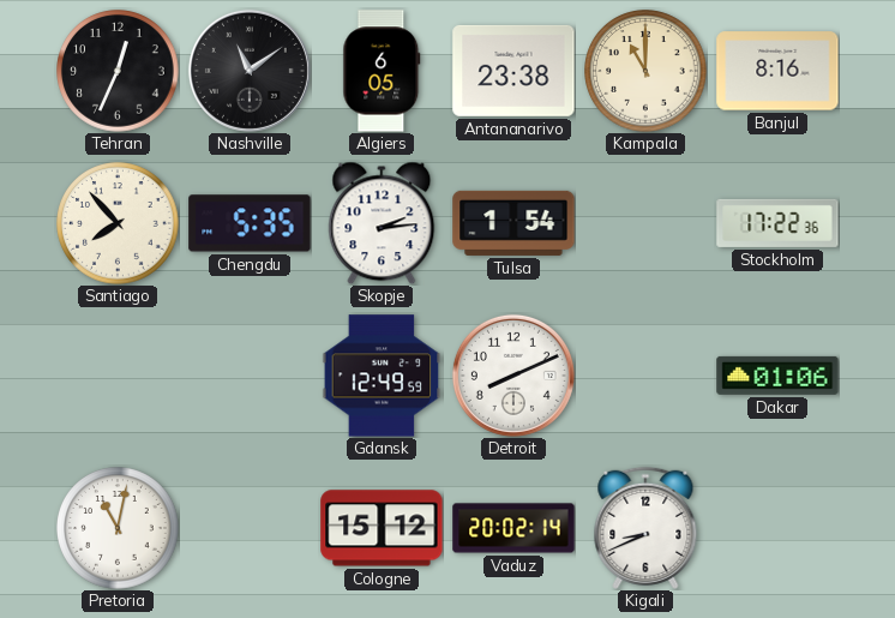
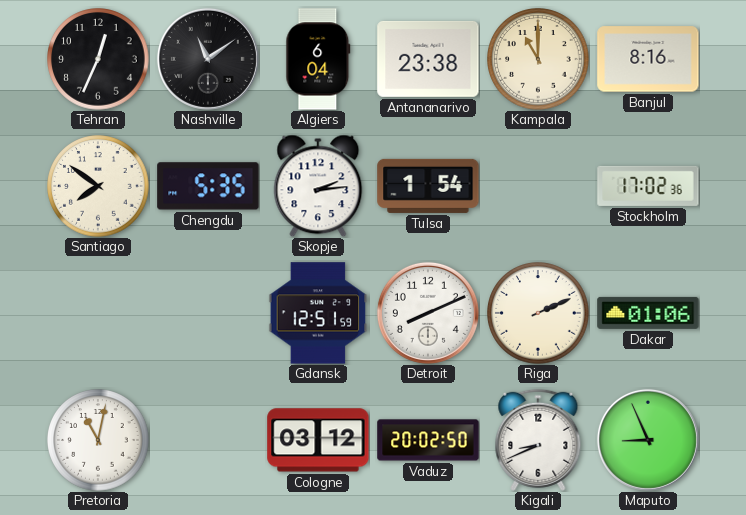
Algiers: 6:05 -> 6:04
Santiago: 7:53 -> 7:51
Stockholm: 17:22 -> 17:02
Gdansk: 12:49 -> 12:51
Riga: none -> 2:11
Cologne: 15:12 -> 03:12
Vaduz: 20:02:14 -> 20:02:50
Maputo: none -> 8:56
